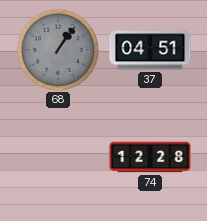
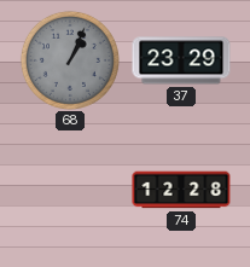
68: 1:06 -> 1:04
37: 04:51 -> 23:29
